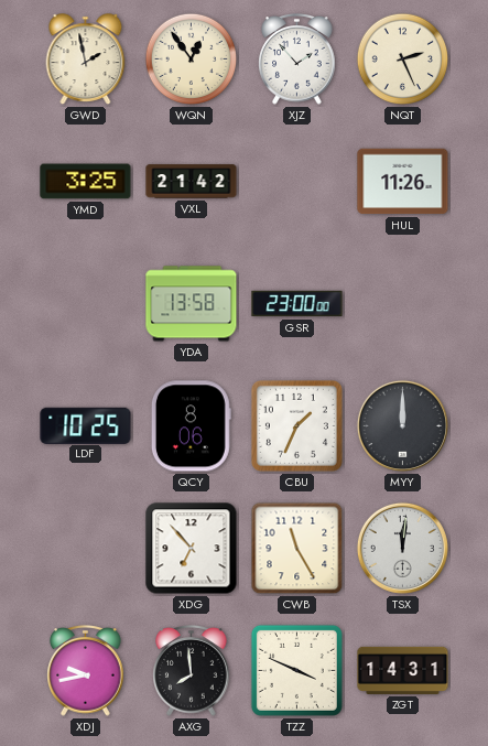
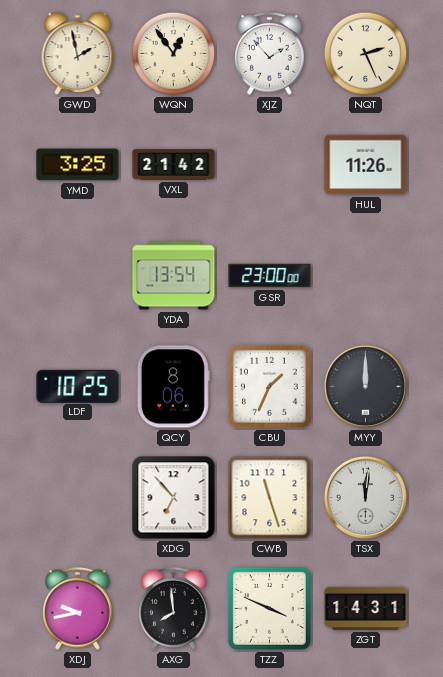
YDA: 13:58 -> 13:54
CWB: 11:25 -> 11:27
